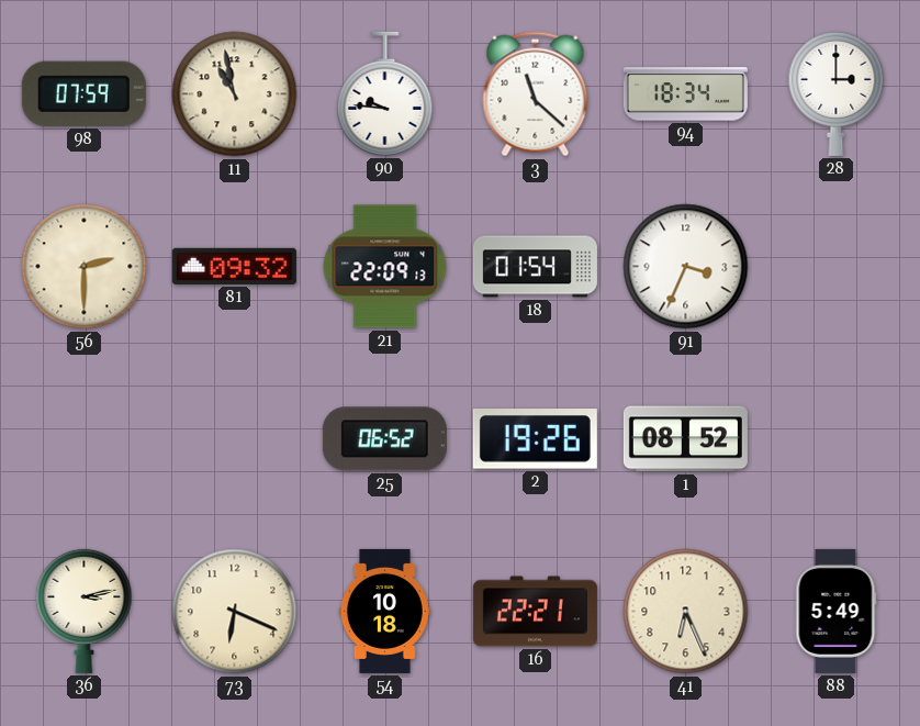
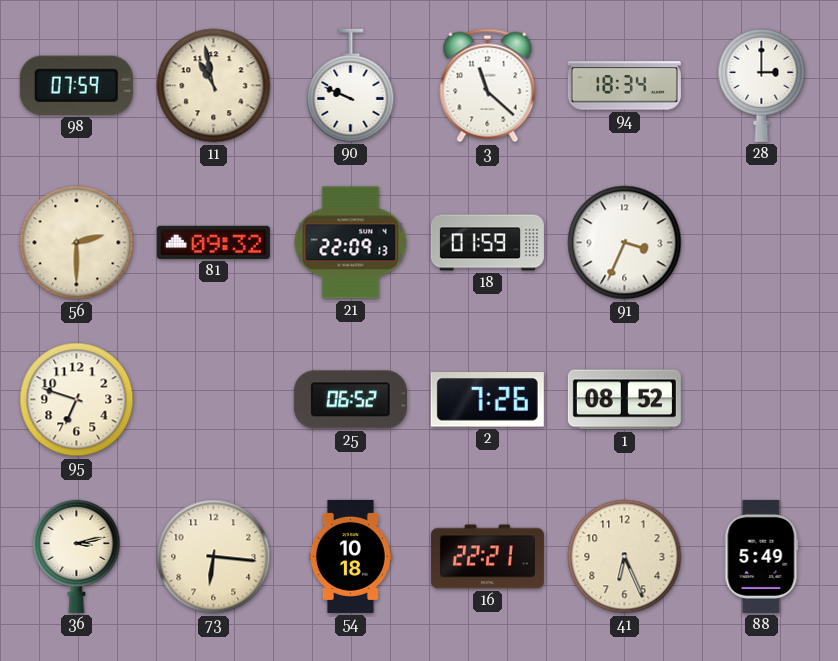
90: 9:46 -> 9:49
18: 01:54 -> 01:59
95: none -> 6:48
2: 19:26 -> 7:26
73: 6:19 -> 6:16
